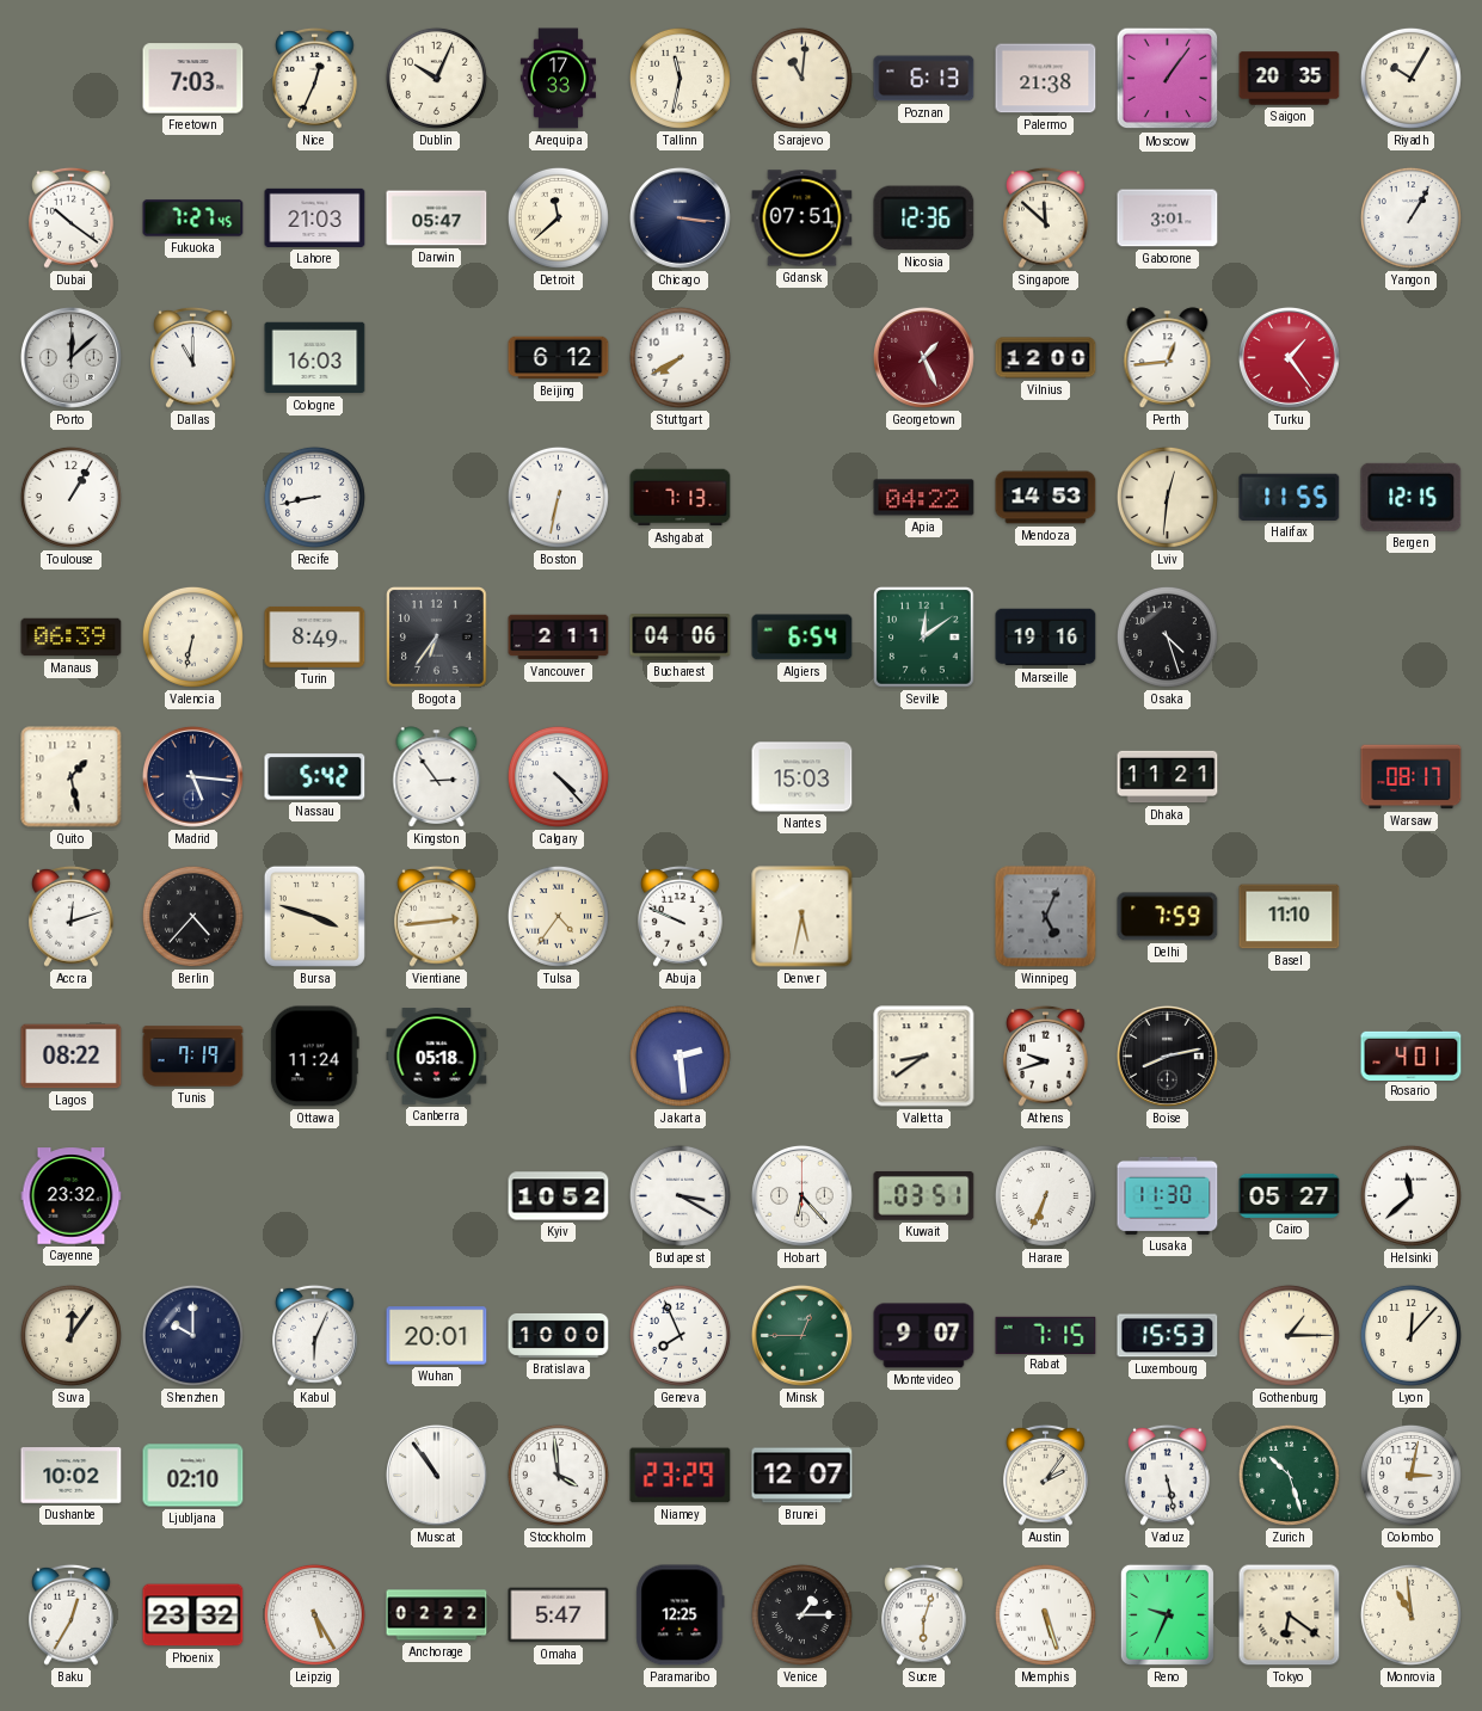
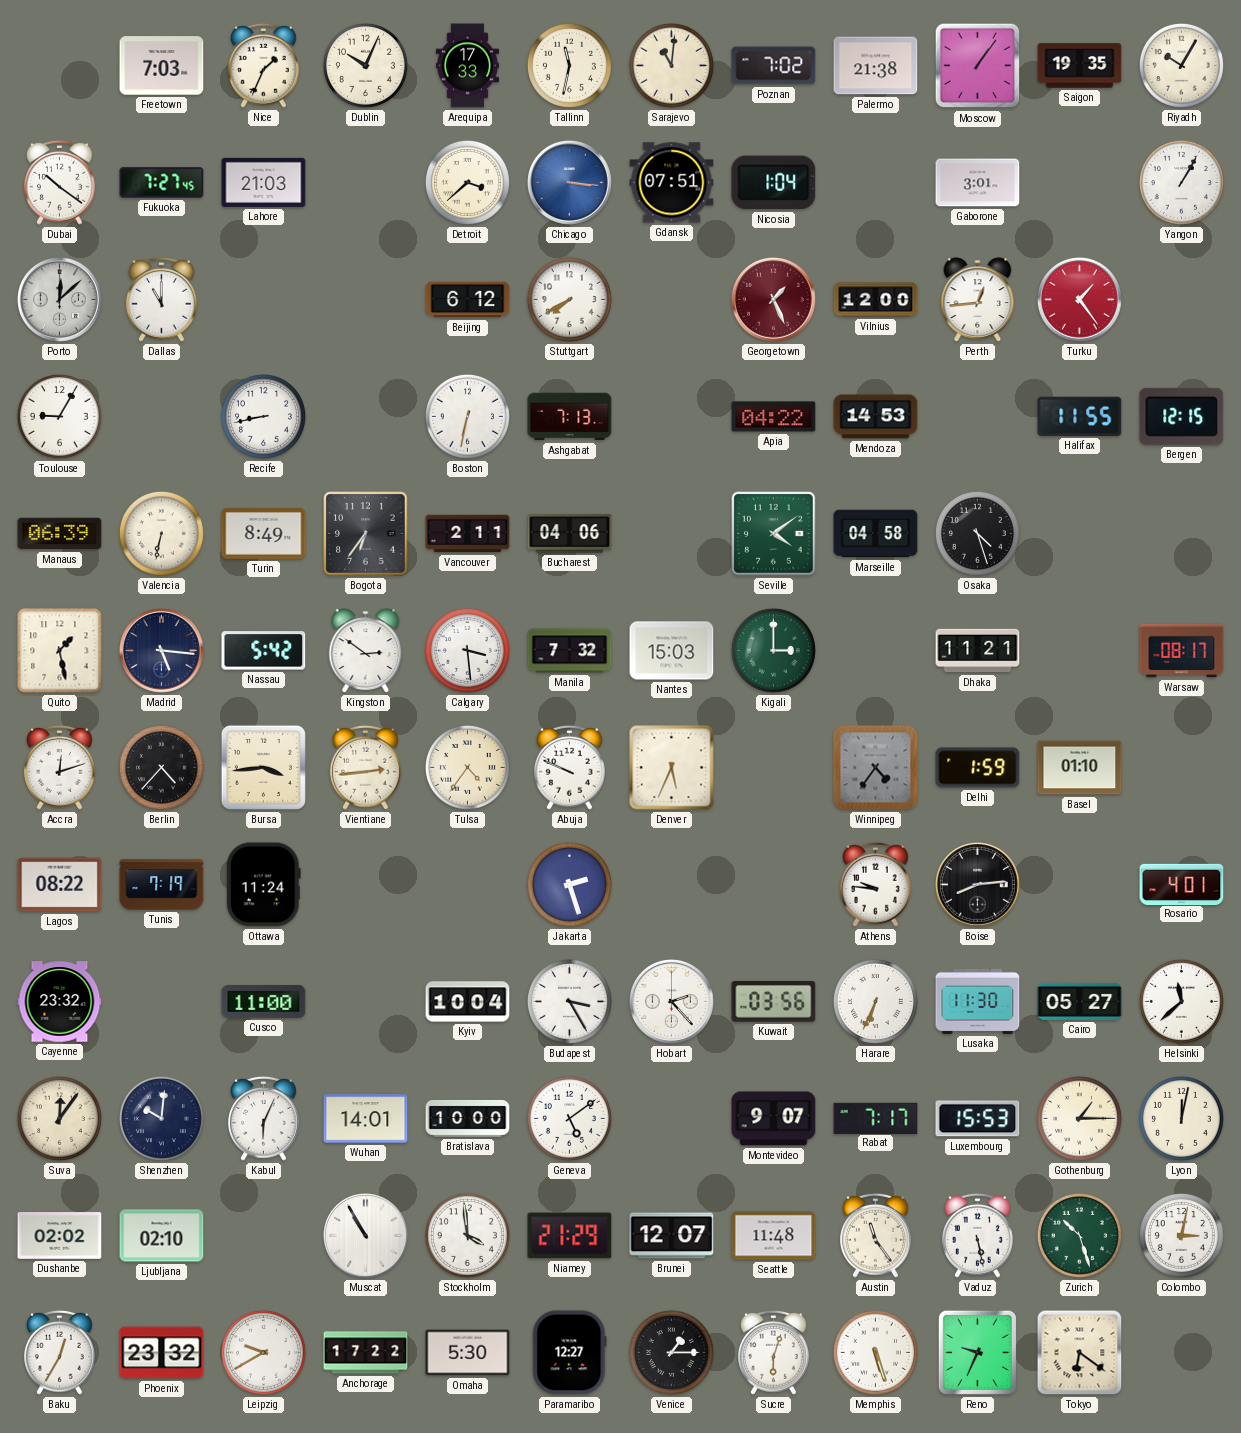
Nice: 12:34 -> 1:34
Poznan: 6:13 -> 7:02
Saigon: 20:35 -> 19:35
Darwin: 05:47 -> none
Detroit: 11:38 -> 3:38
Chicago dial: navy -> blue
Nicosia: 12:36 -> 1:04
Singapore: 11:52 -> none
Cologne: 16:03 -> none
Toulouse: 1:05 -> 9:05
Lviv: 12:31 -> none
Algiers: 6:54 -> none
Seville: 12:09 -> 4:09
Marseille: 19:16 -> 04:58
Kingston: 2:54 -> 2:51
Calgary: 4:23 -> 3:29
Manila: none -> 7:32
Kigali: none -> 3:00
Bursa: 3:48 -> 3:44
Denver: 5:32 -> 5:34
Winnipeg: 5:04 -> 4:36
Delhi: 7:59 -> 1:59
Basel: 11:10 -> 01:10
Canberra: 05:18 -> none
Jakarta: 2:29 -> 2:27
Valletta: 8:39 -> none
Athens: 9:42 -> 9:46
Boise: 8:13 -> 8:14
Cusco: none -> 11:00
Kyiv: 10:52 -> 10:04
Budapest: 3:20 -> 3:25
Hobart: 6:23 -> 2:23
Kuwait: 03:51 -> 03:56
Shenzhen: 10:00 -> 10:01
Wuhan: 20:01 -> 14:01
Geneva: 7:56 -> 5:09
Minsk: 12:45 -> none
Rabat: 7:15 -> 7:17
Lyon: 12:07 -> 12:02
Dushanbe: 10:02 -> 02:02
Muscat: 10:54 -> 10:55
Niamey: 23:29 -> 21:29
Seattle: none -> 11:48
Austin: 2:06 -> 11:24
Leipzig: 5:25 -> 9:40
Anchorage: 02:22 -> 17:22
Omaha: 5:47 -> 5:30
Paramaribo: 12:25 -> 12:27
Monrovia: 10:59 -> none
